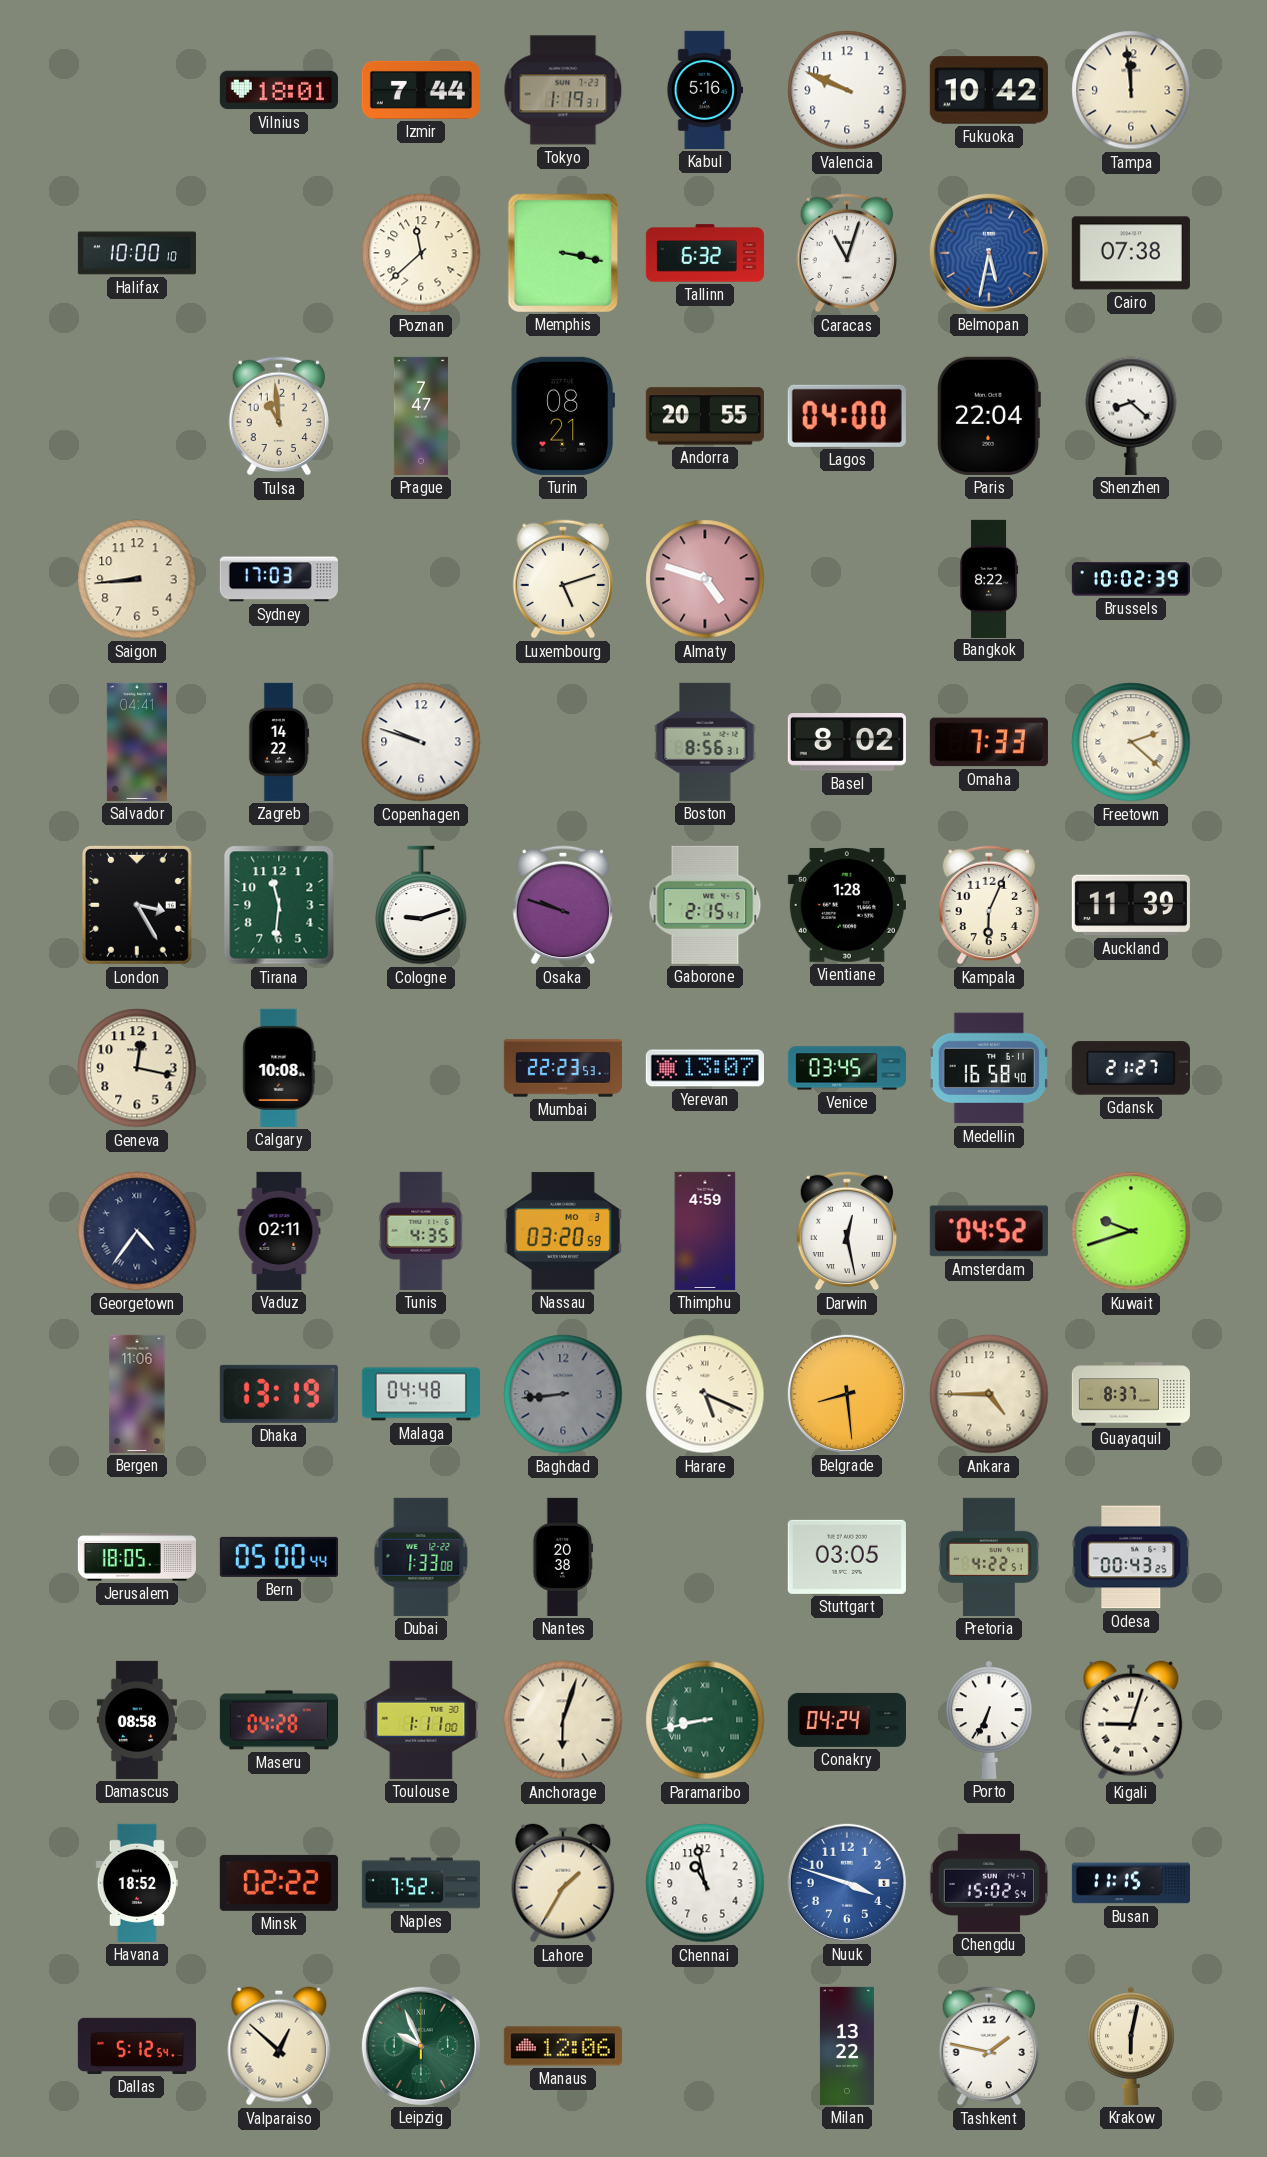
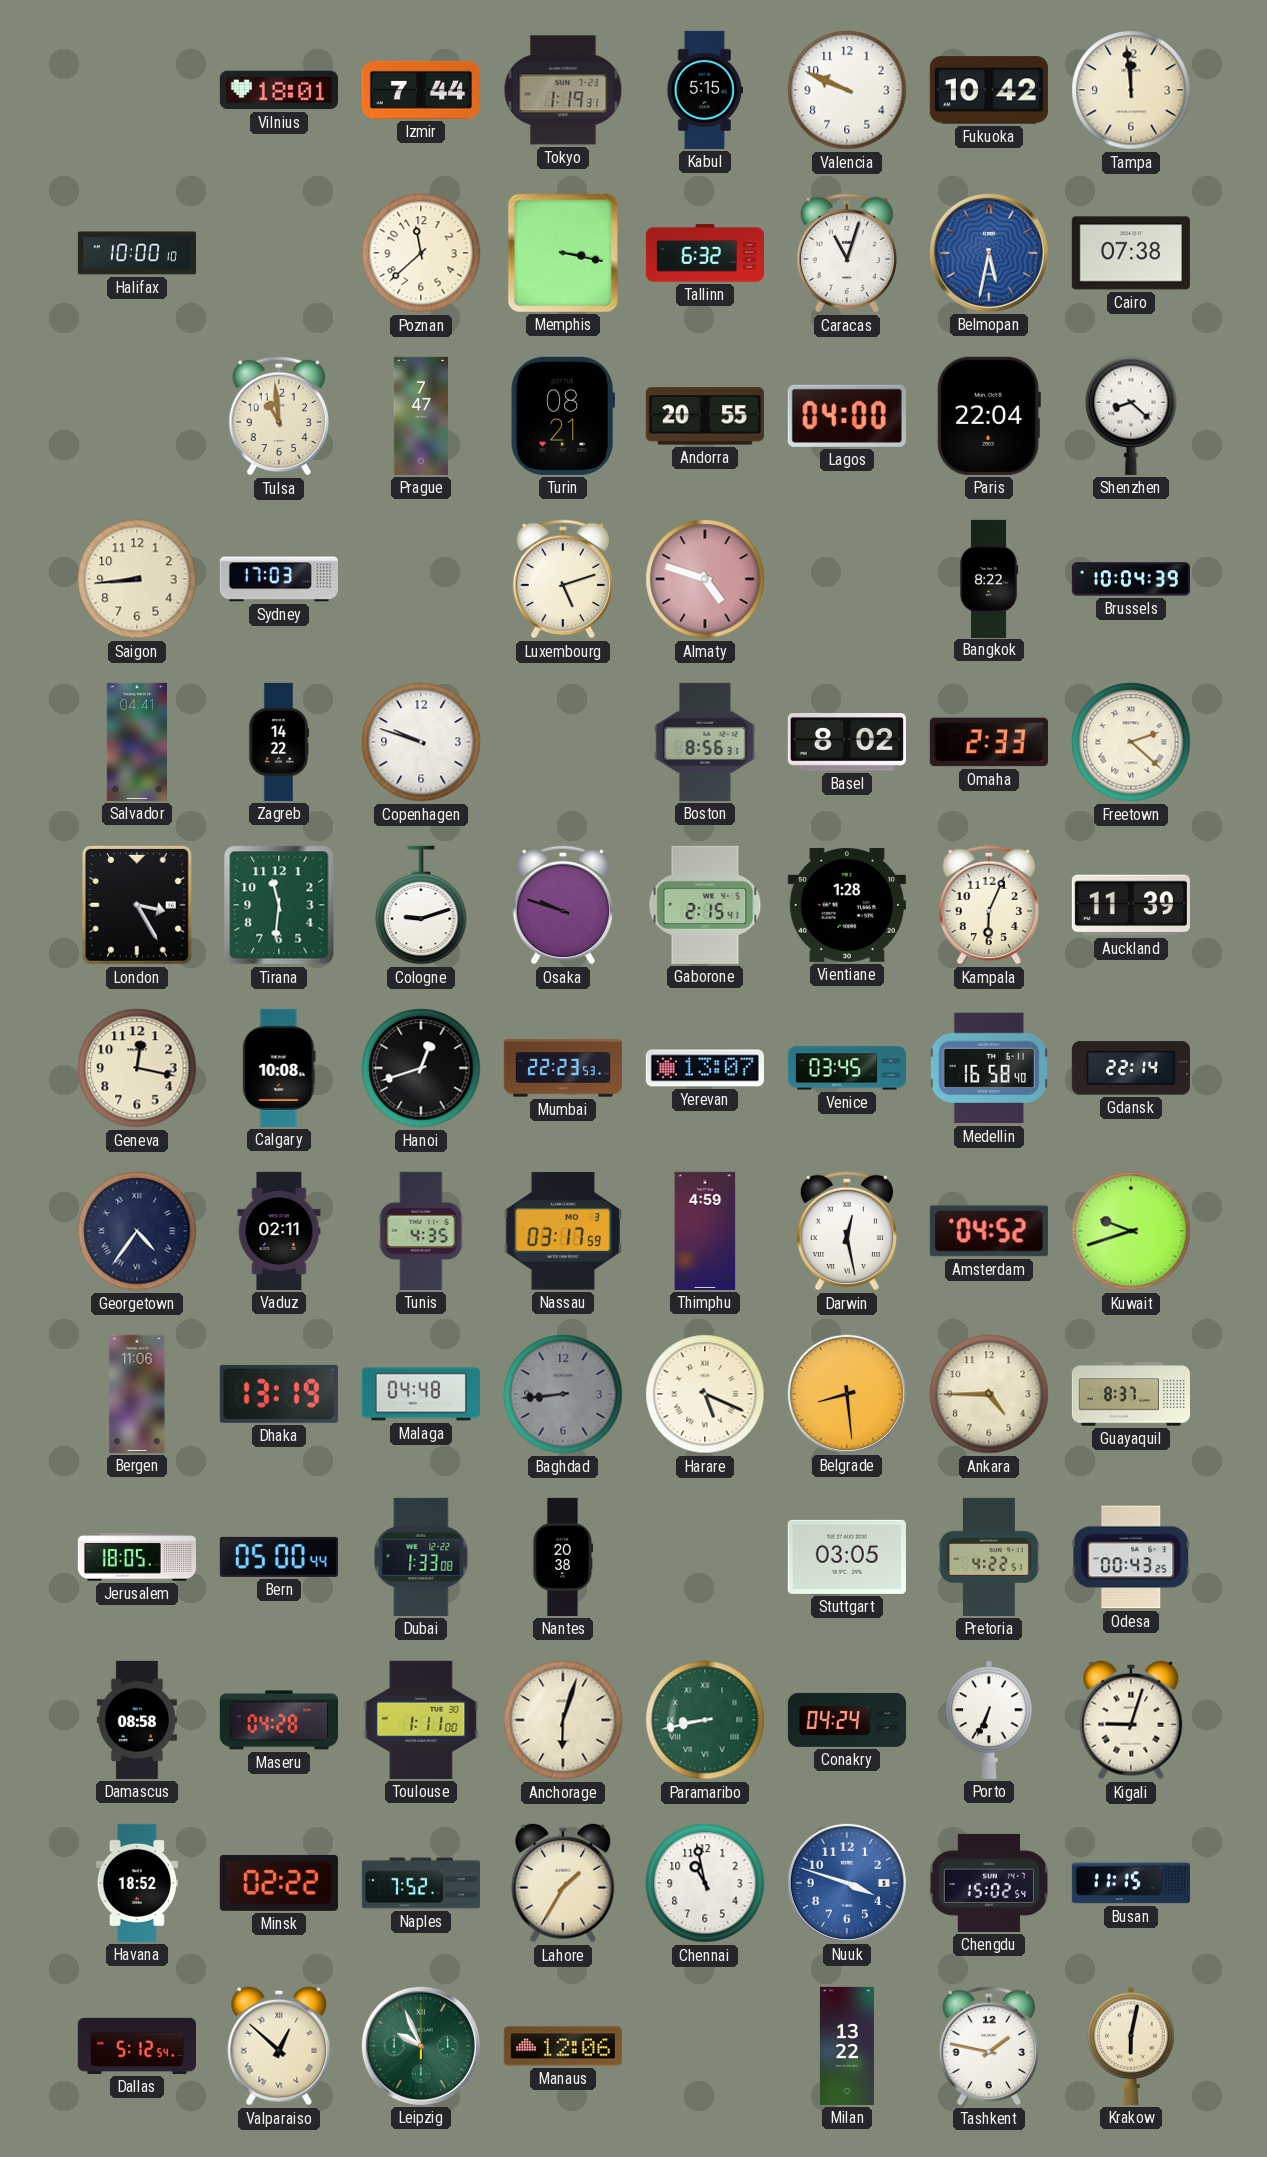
Kabul: 5:16 -> 5:15
Brussels: 10:02 -> 10:04
Omaha: 7:33 -> 2:33
Hanoi: none -> 12:42
Gdansk: 21:27 -> 22:14
Nassau: 03:20 -> 03:17
